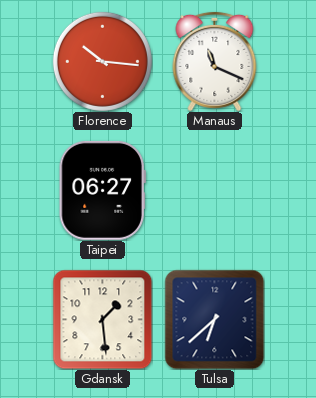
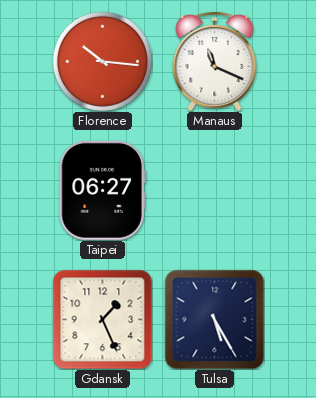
Gdansk: 1:29 -> 1:26
Tulsa: 6:38 -> 5:25
